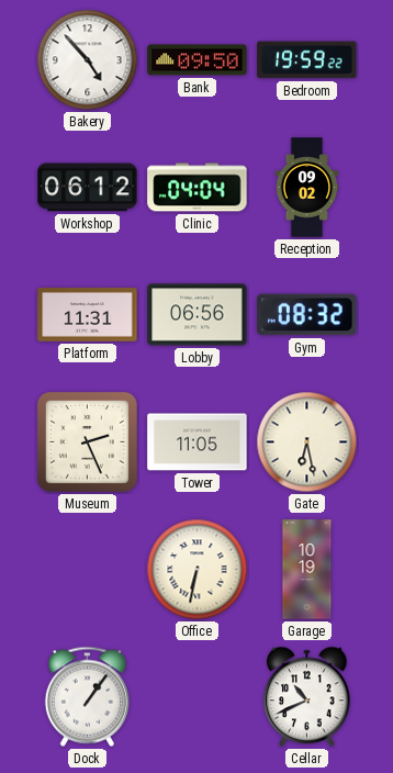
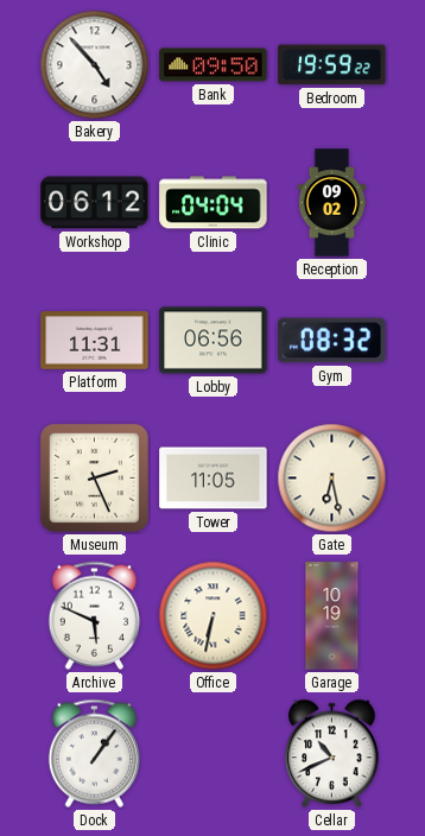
Archive: none -> 5:49
